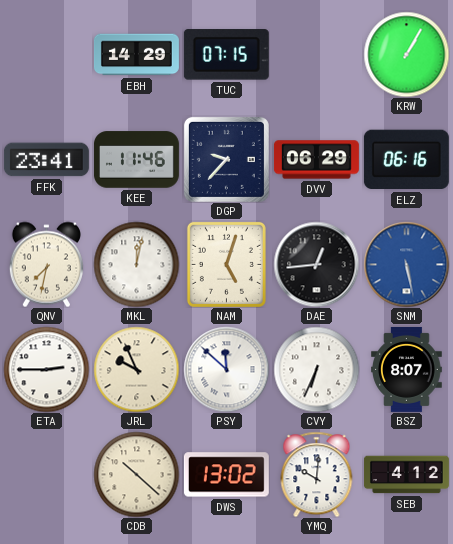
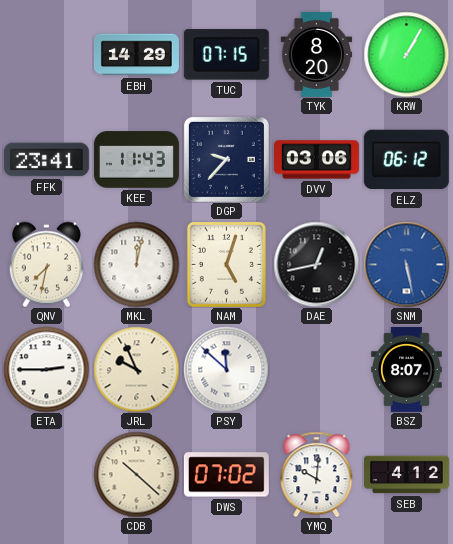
TYK: none -> 8:20
KEE: 11:46 -> 11:43
DVV: 06:29 -> 03:06
ELZ: 06:16 -> 06:12
DAE: 12:44 -> 12:43
CVY: 6:34 -> none
DWS: 13:02 -> 07:02
